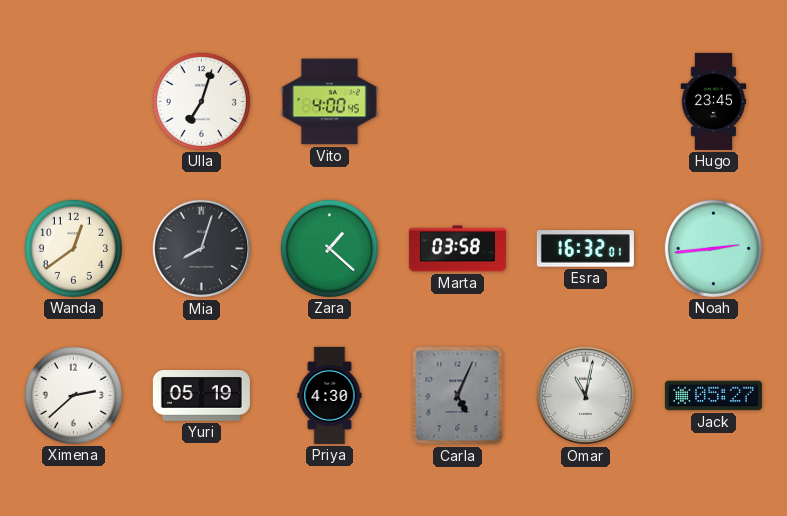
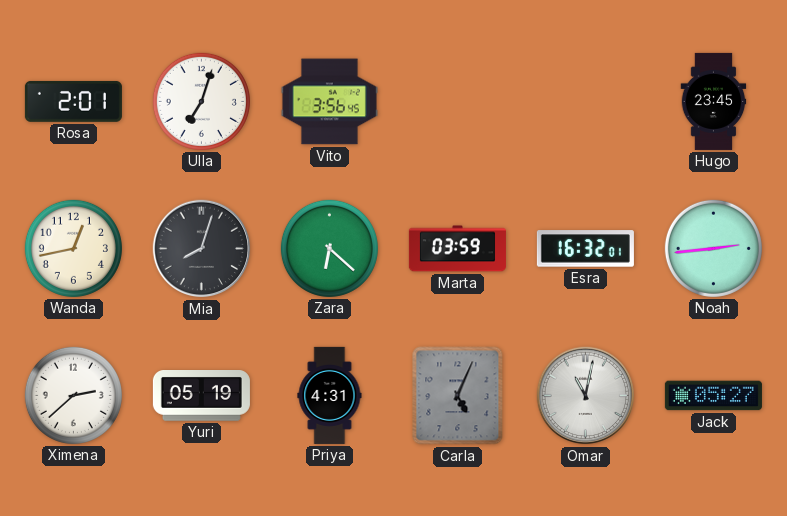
Rosa: none -> 2:01
Vito: 4:00 -> 3:56
Wanda: 12:39 -> 12:43
Zara: 1:22 -> 6:22
Marta: 03:58 -> 03:59
Priya: 4:30 -> 4:31
